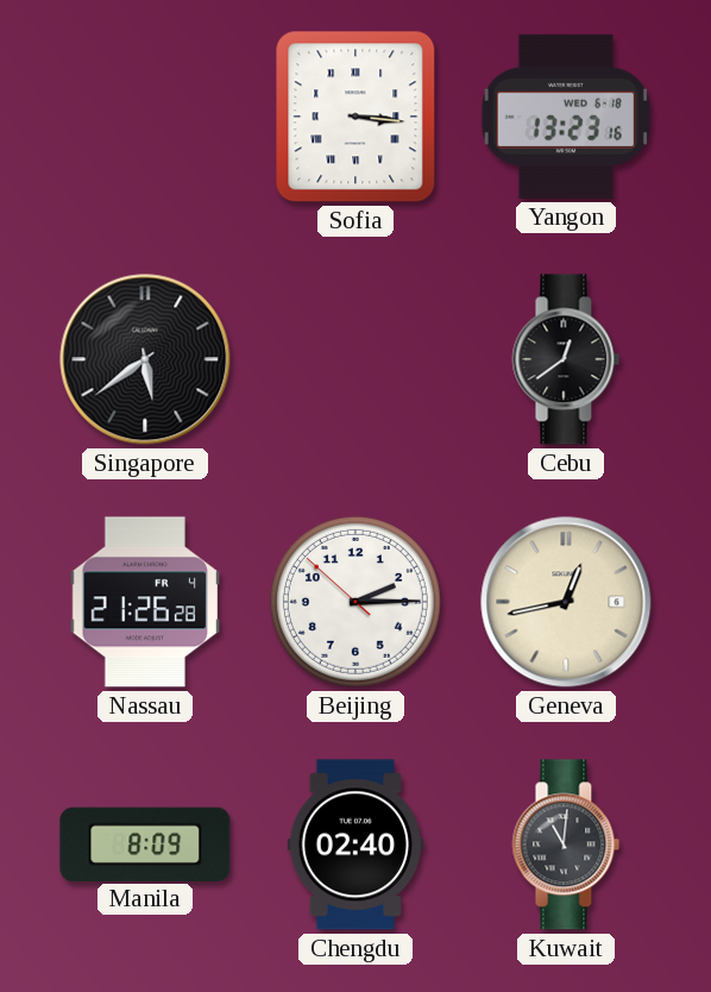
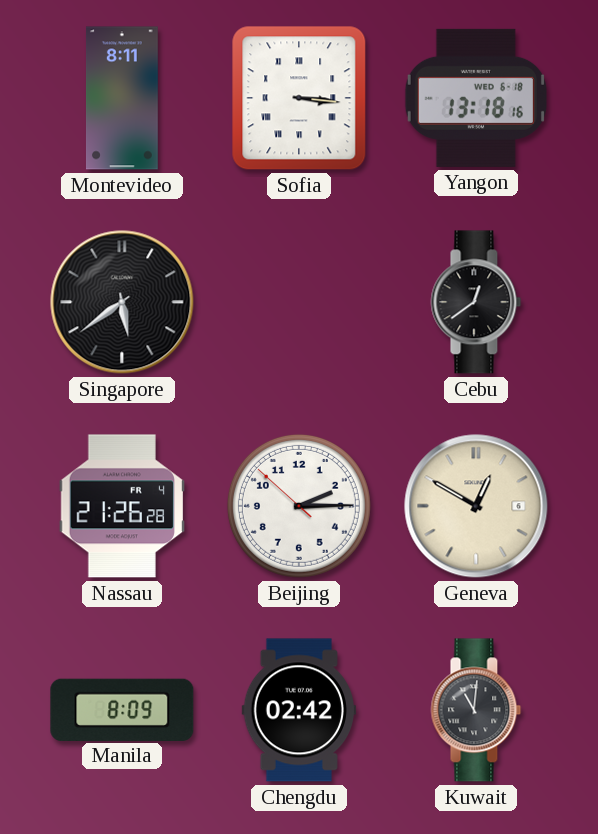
Montevideo: none -> 8:11
Yangon: 13:23 -> 13:18
Geneva: 12:43 -> 12:50
Chengdu: 02:40 -> 02:42
